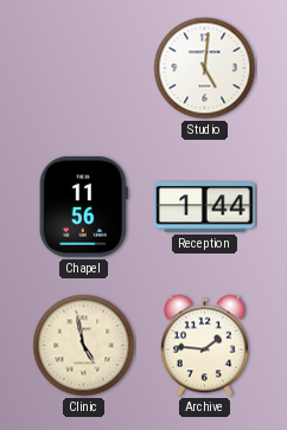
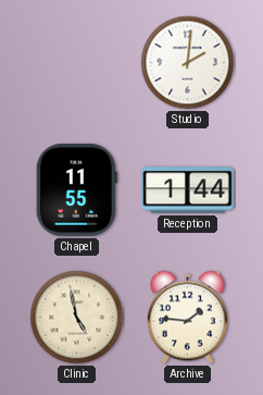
Studio: 5:01 -> 2:01
Chapel: 11:56 -> 11:55
